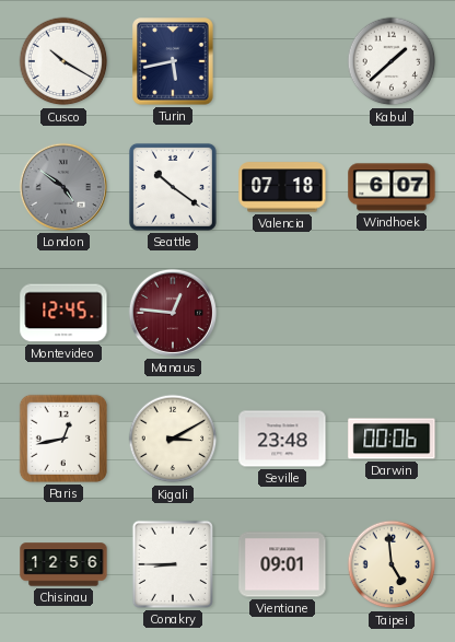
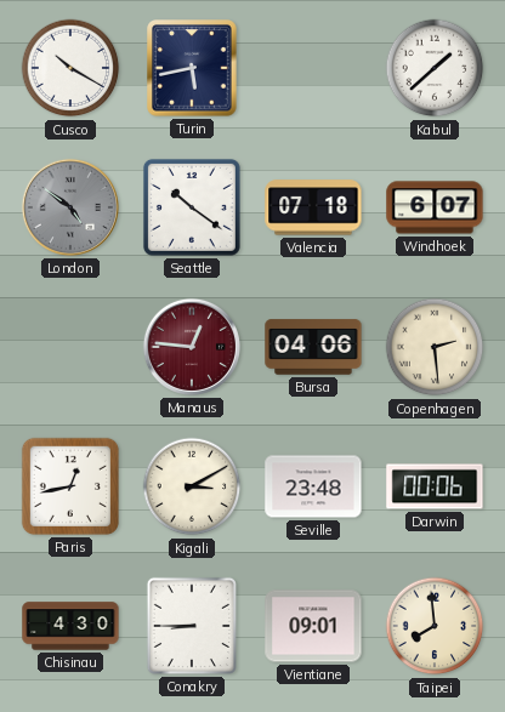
Montevideo: 12:45 -> none
Bursa: none -> 04:06
Copenhagen: none -> 2:29
Chisinau: 12:56 -> 4:30
Taipei: 4:59 -> 7:59
